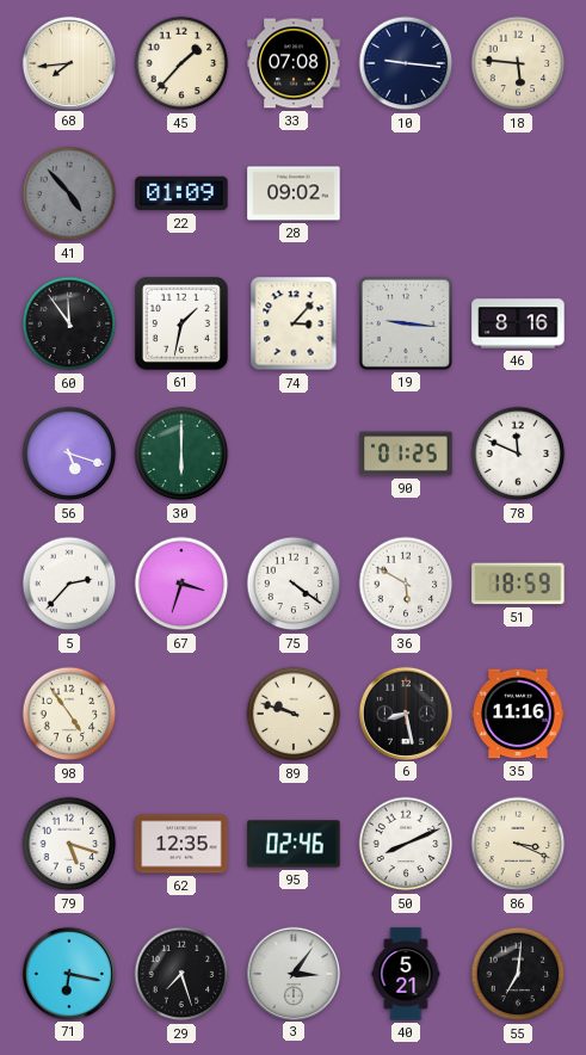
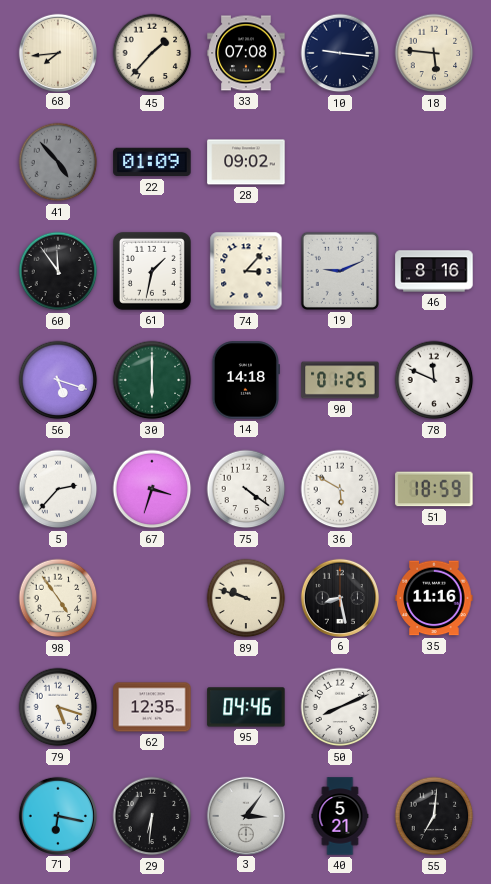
19: 9:16 -> 9:11
14: none -> 14:18
95: 02:46 -> 04:46
86: 3:19 -> none
29: 7:27 -> 6:31
